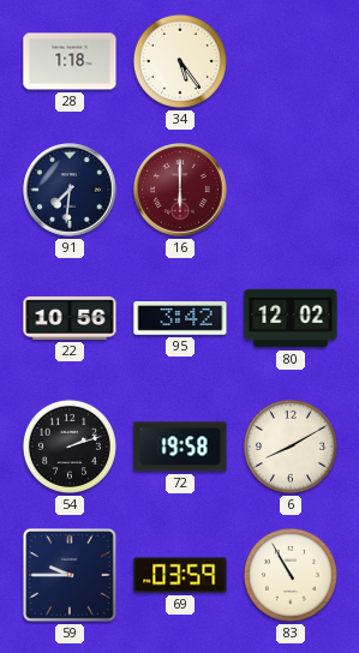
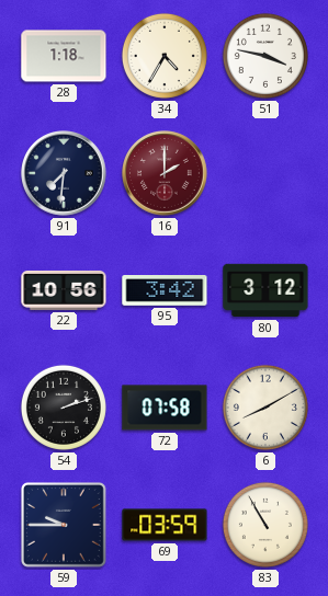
34: 5:24 -> 4:35
51: none -> 3:47
16: 6:00 -> 2:00
80: 12:02 -> 3:12
72: 19:58 -> 07:58
